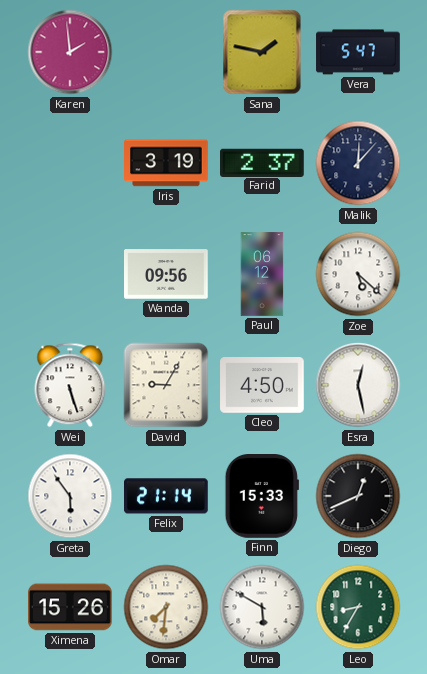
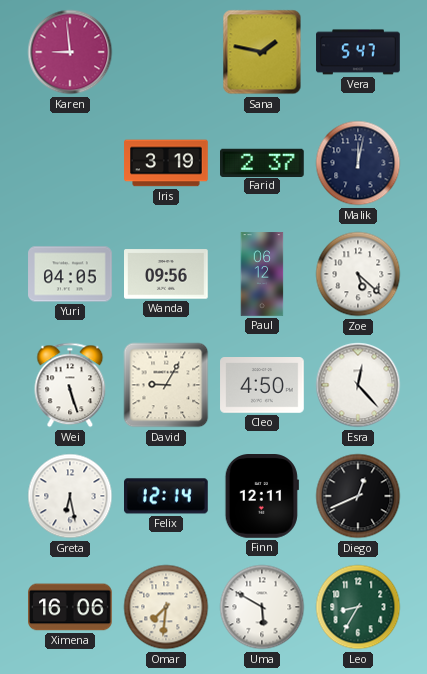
Karen: 1:59 -> 8:59
Malik: 12:07 -> 12:02
Yuri: none -> 04:05
Esra: 12:28 -> 12:23
Greta: 5:54 -> 6:28
Felix: 21:14 -> 12:14
Finn: 15:33 -> 12:11
Ximena: 15:26 -> 16:06
